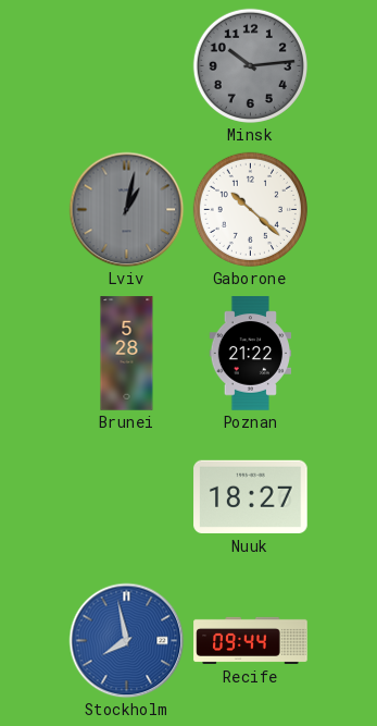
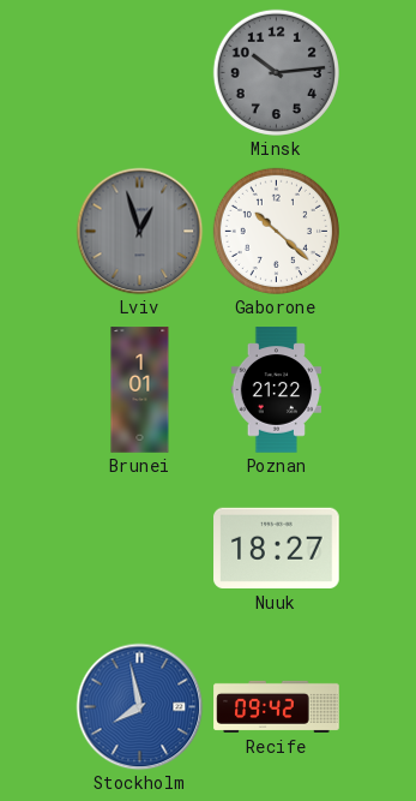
Lviv: 1:02 -> 12:57
Brunei: 5:28 -> 1:01
Recife: 09:44 -> 09:42
